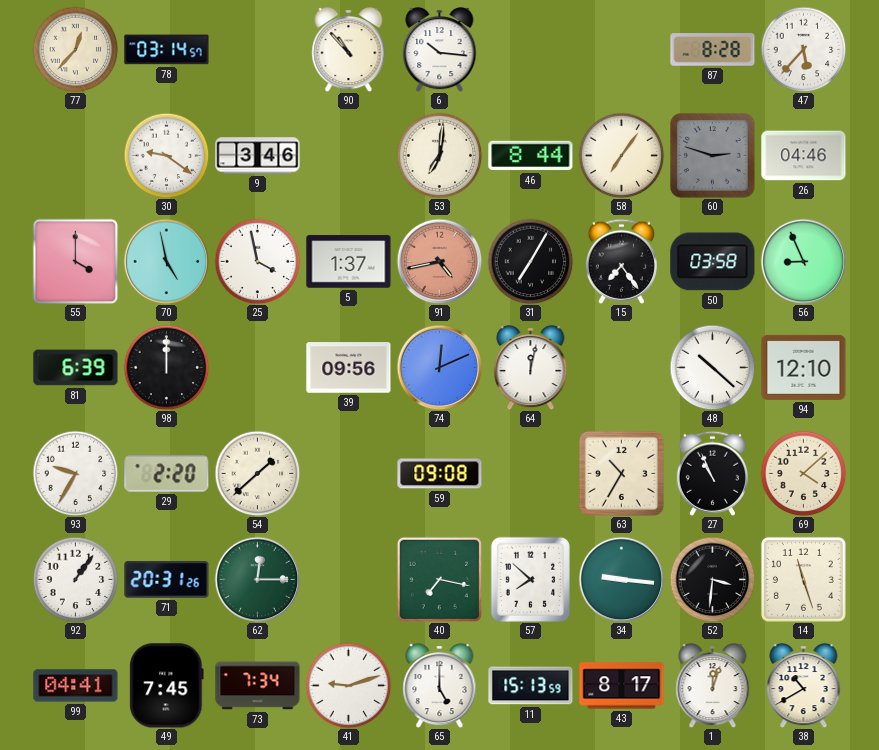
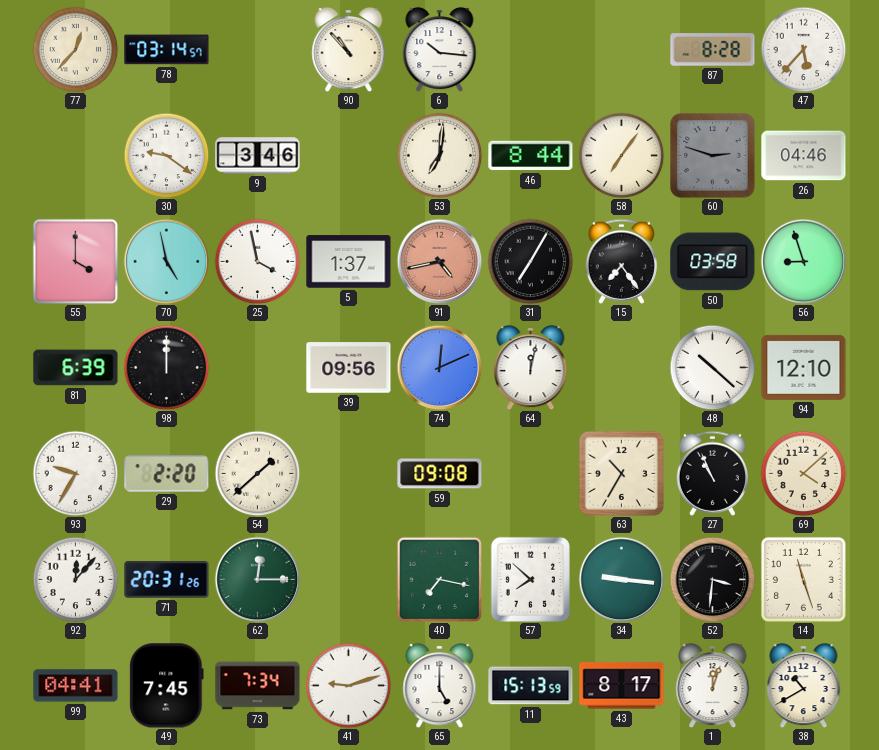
56: 8:56 -> 8:57
92: 1:06 -> 12:07
